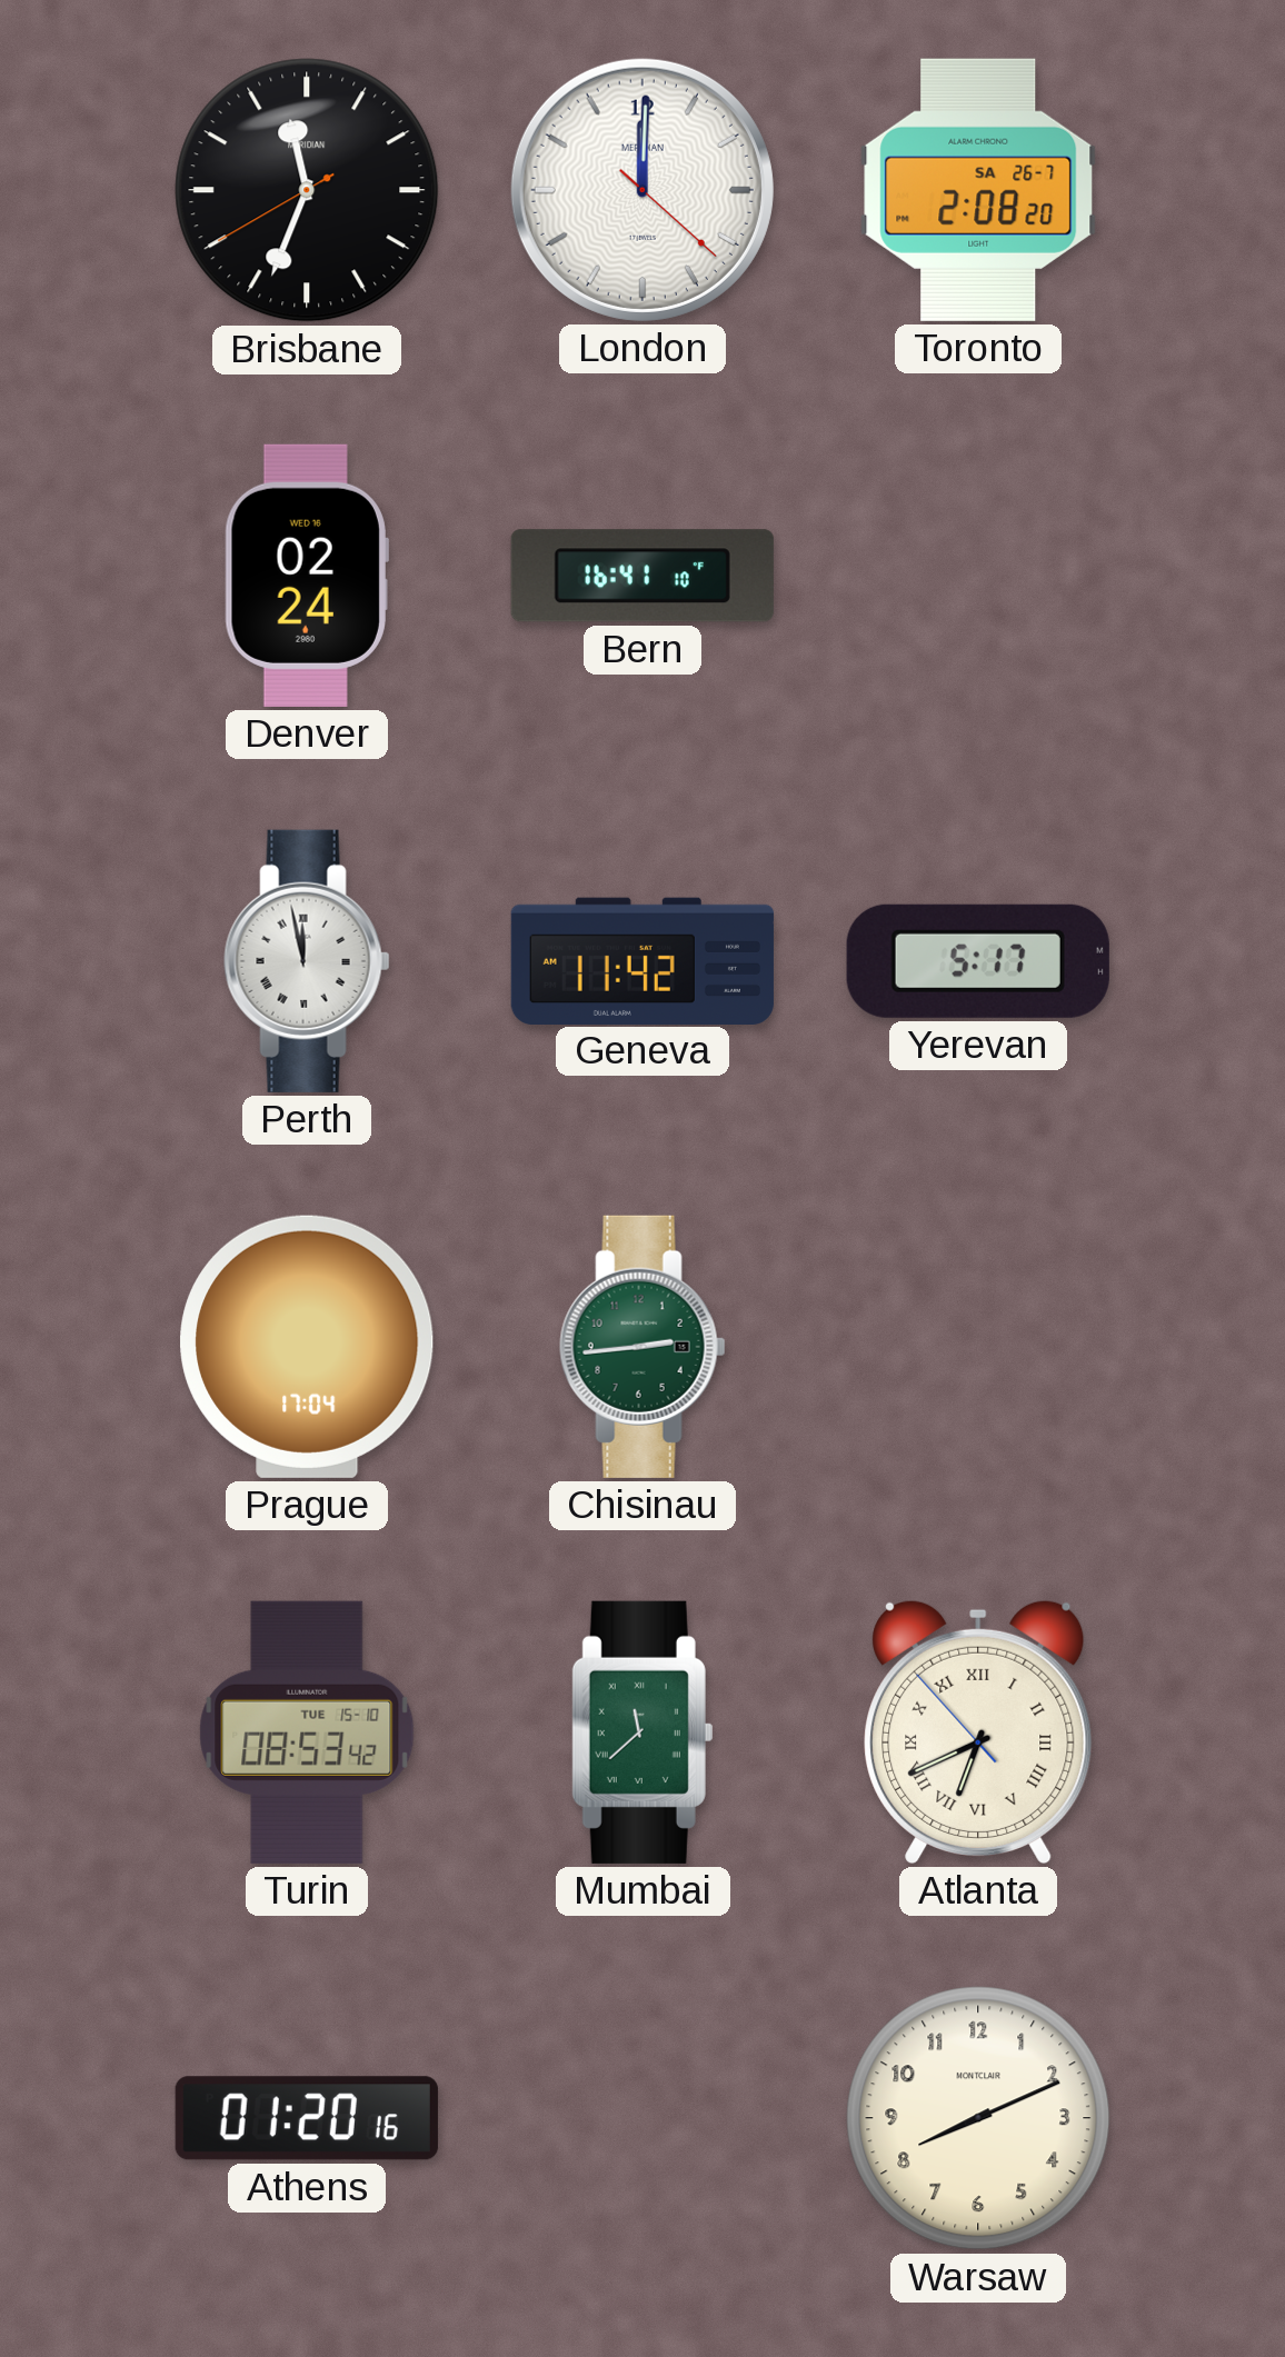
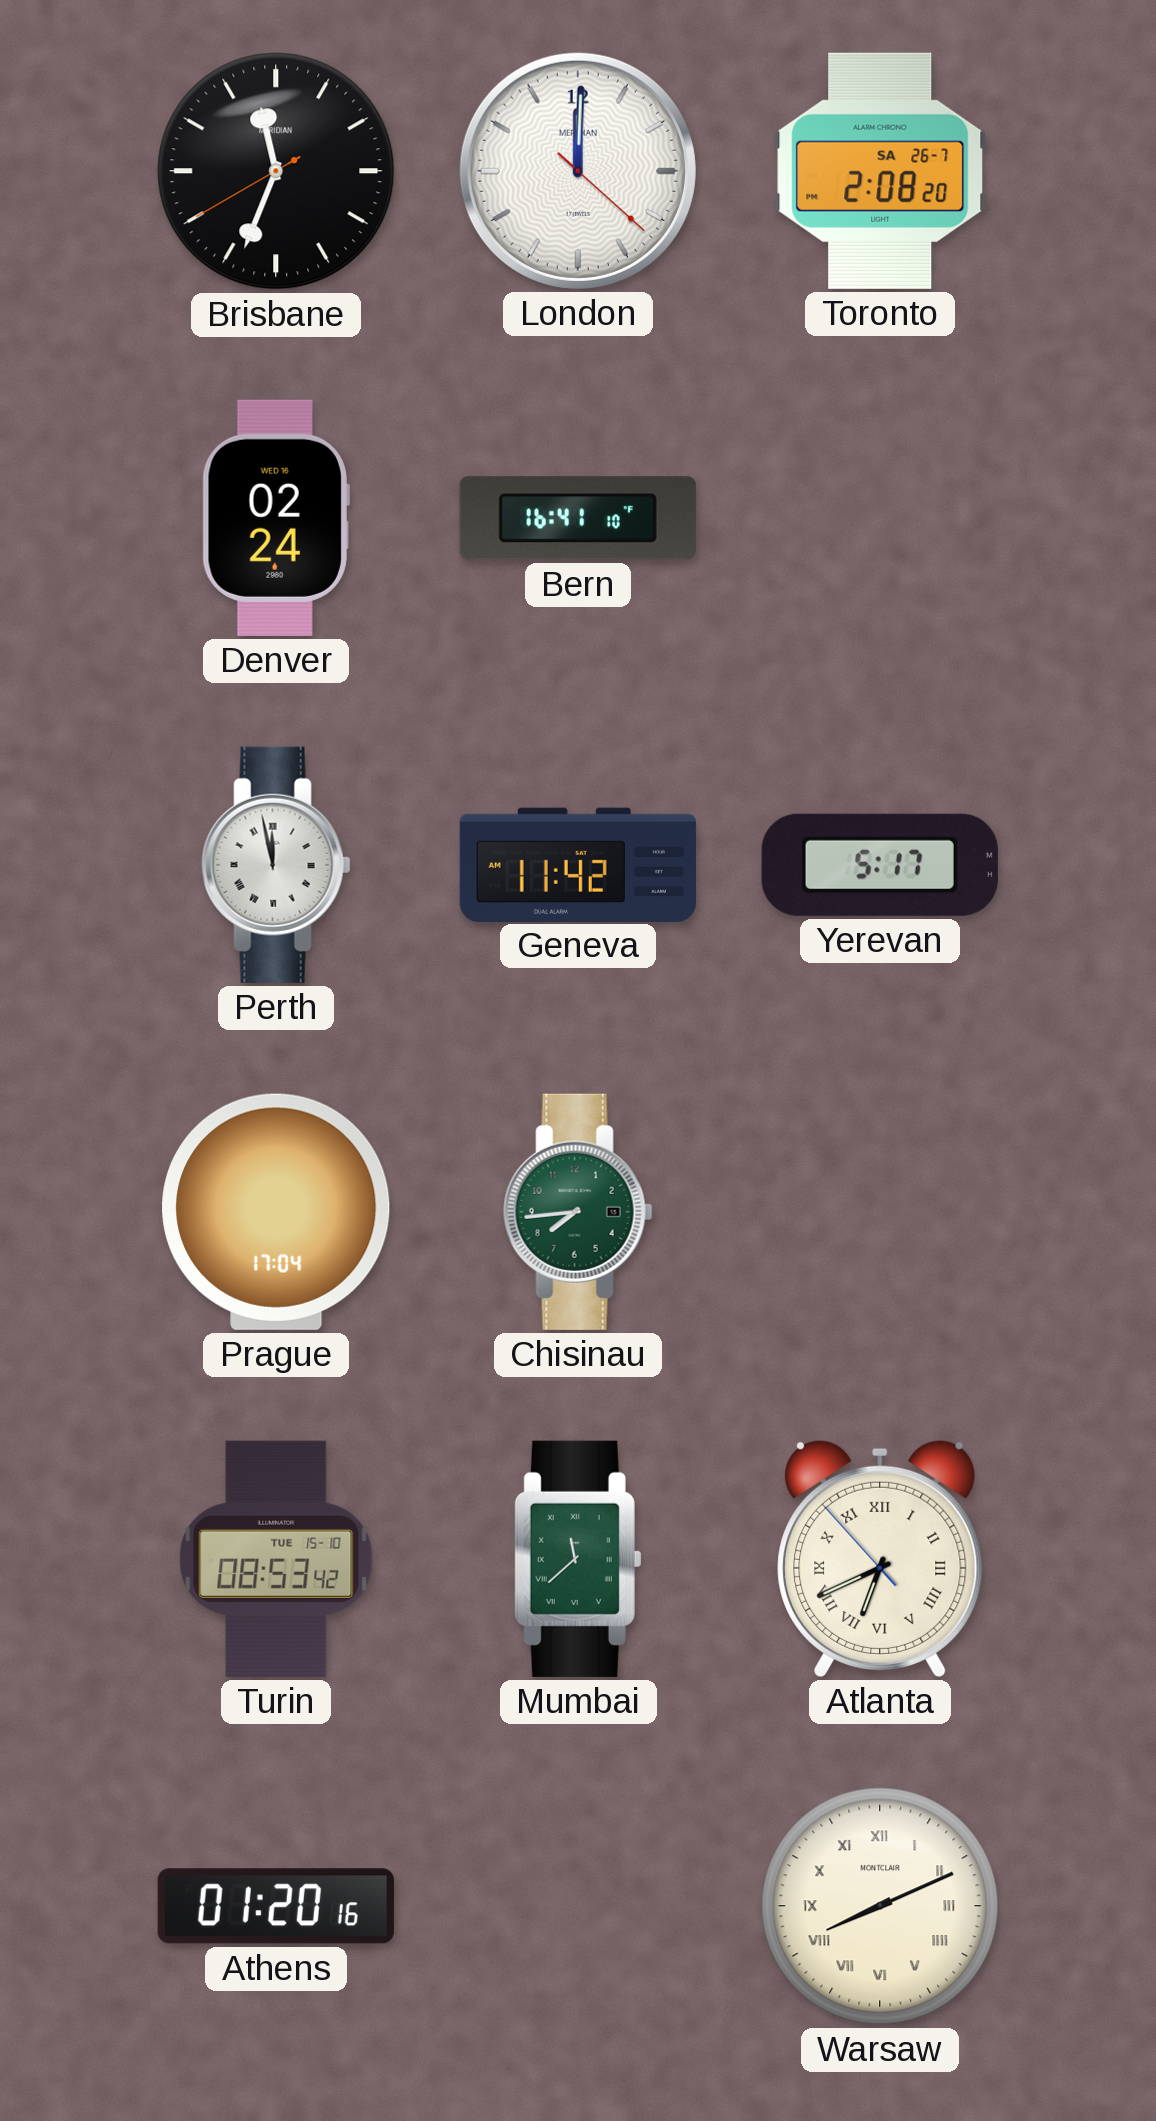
Chisinau: 2:44 -> 7:44
Warsaw numerals: Arabic -> Roman
